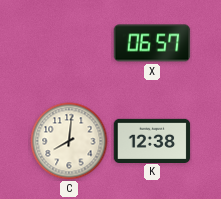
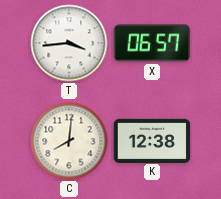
T: none -> 3:44
